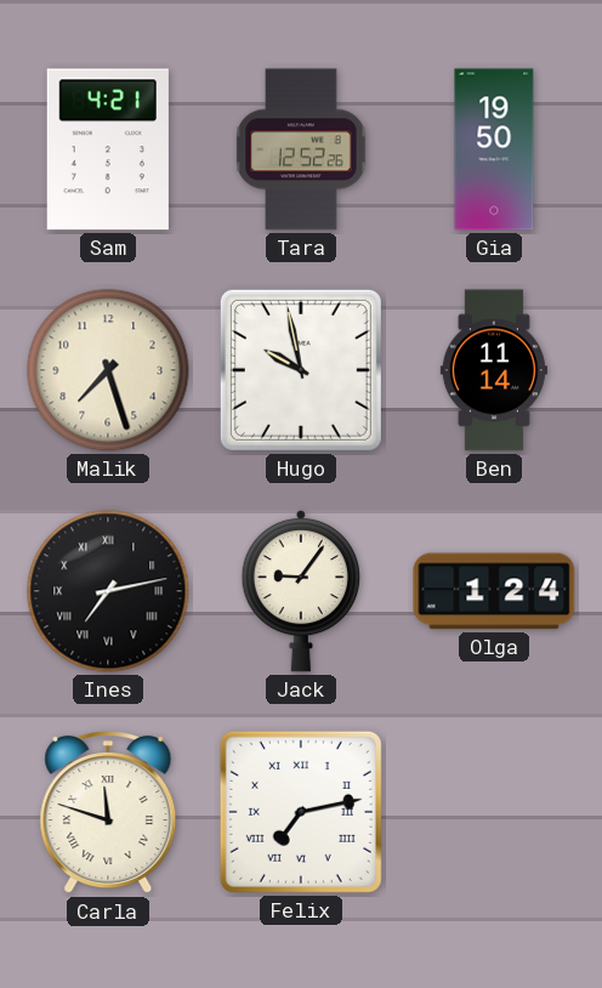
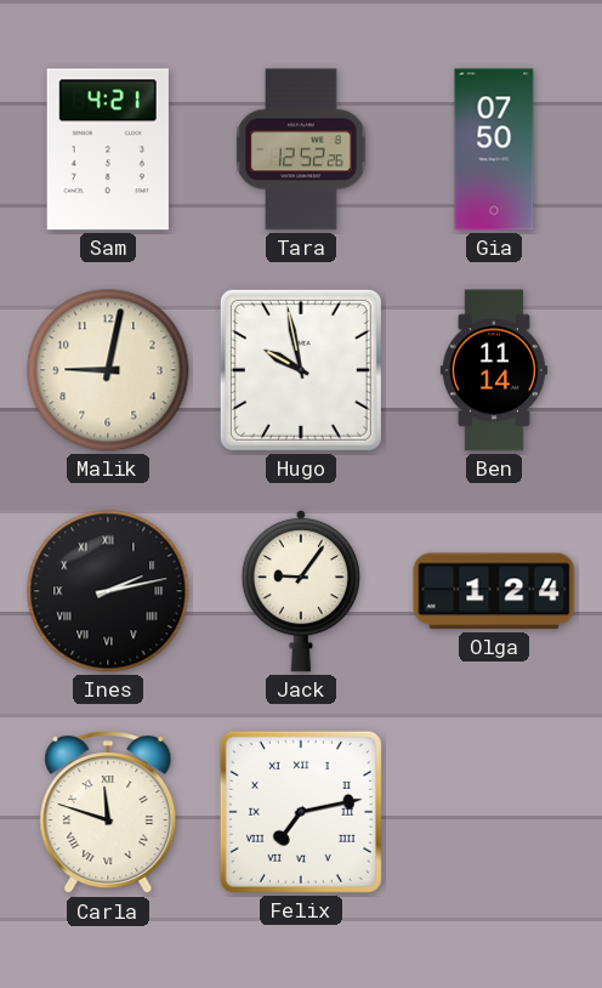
Gia: 19:50 -> 07:50
Malik: 7:27 -> 9:02
Ines: 7:13 -> 2:13
